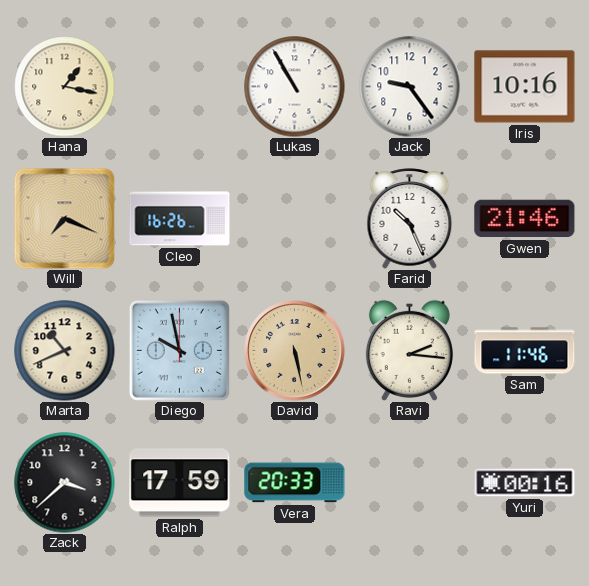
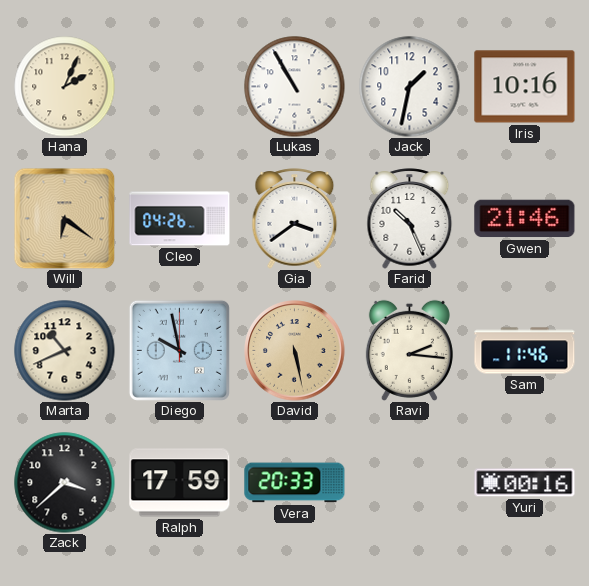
Hana: 1:17 -> 2:04
Jack: 9:24 -> 1:32
Will: 7:19 -> 6:21
Cleo: 16:26 -> 04:26
Gia: none -> 3:39
